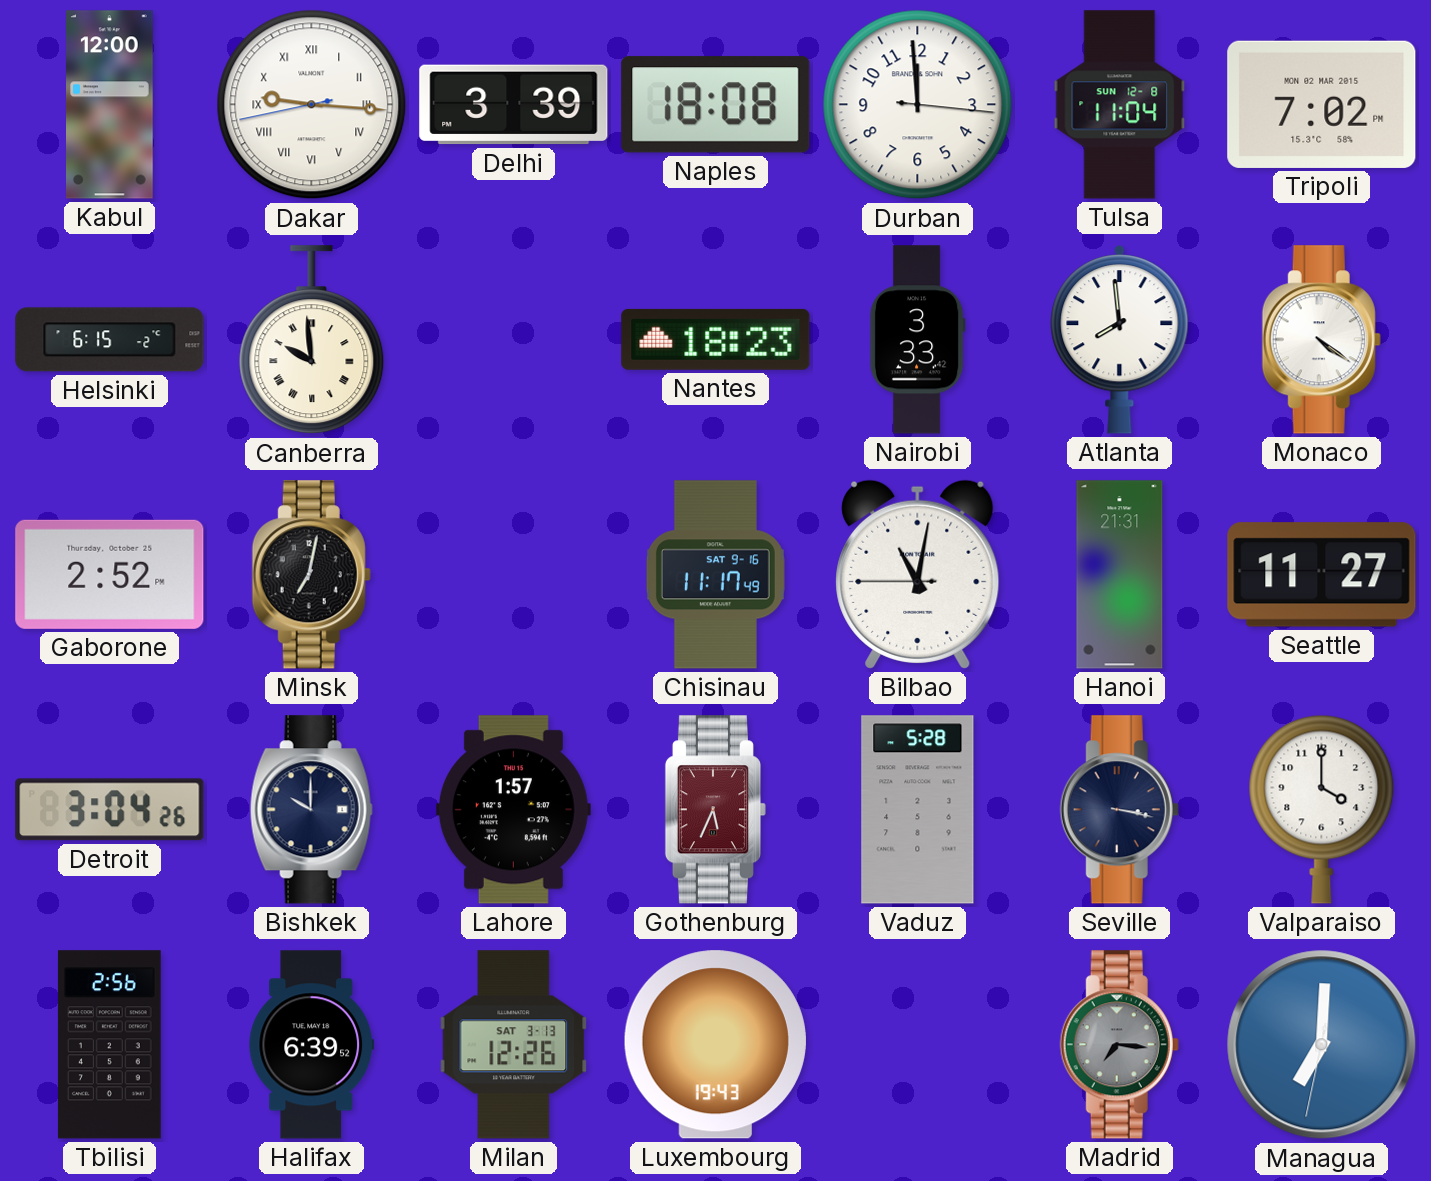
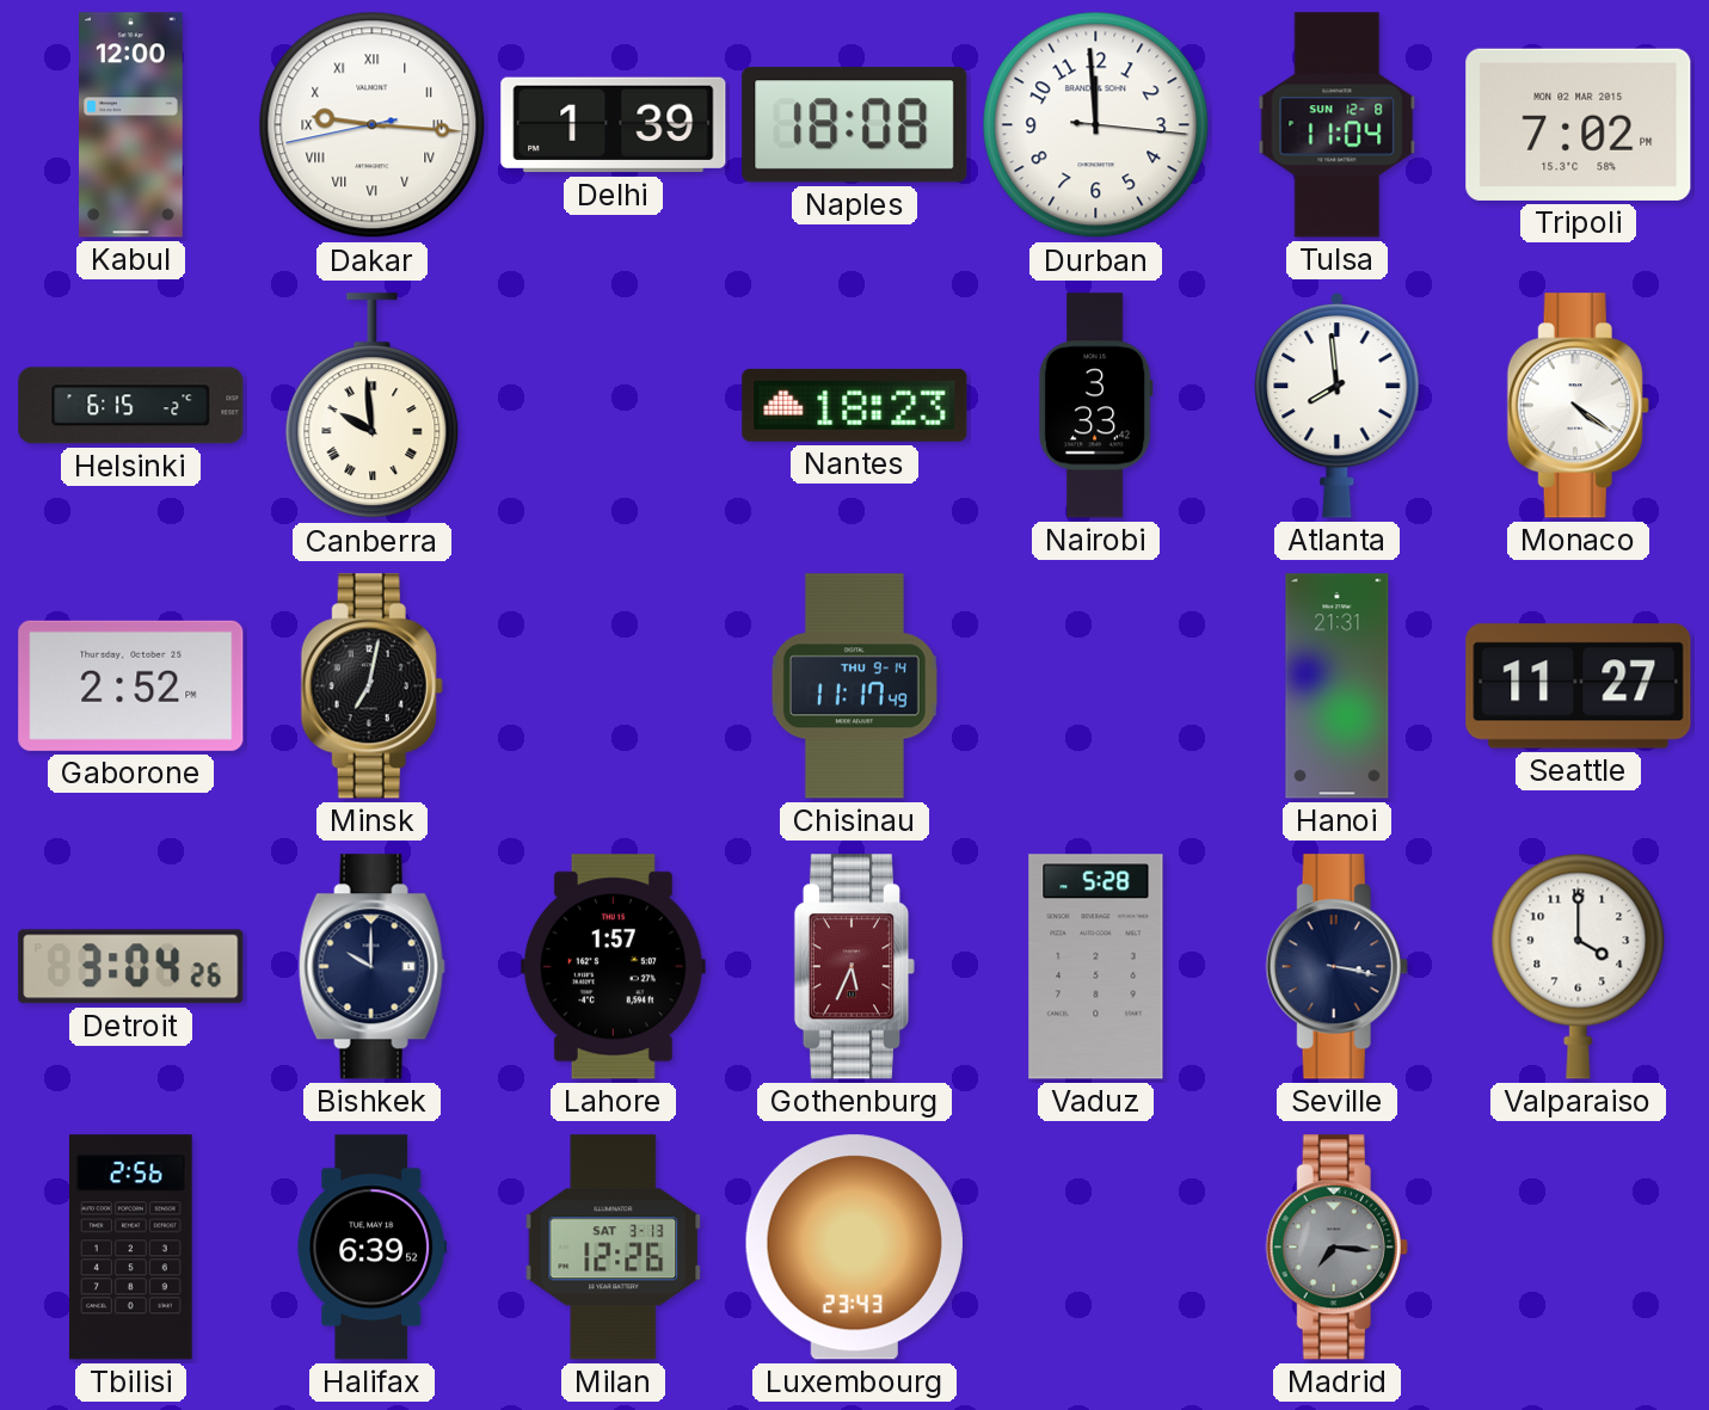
Delhi: 3:39 -> 1:39
Chisinau date: SAT 9-16 -> THU 9-14
Bilbao: 11:01 -> none
Luxembourg: 19:43 -> 23:43
Managua: 7:00 -> none
